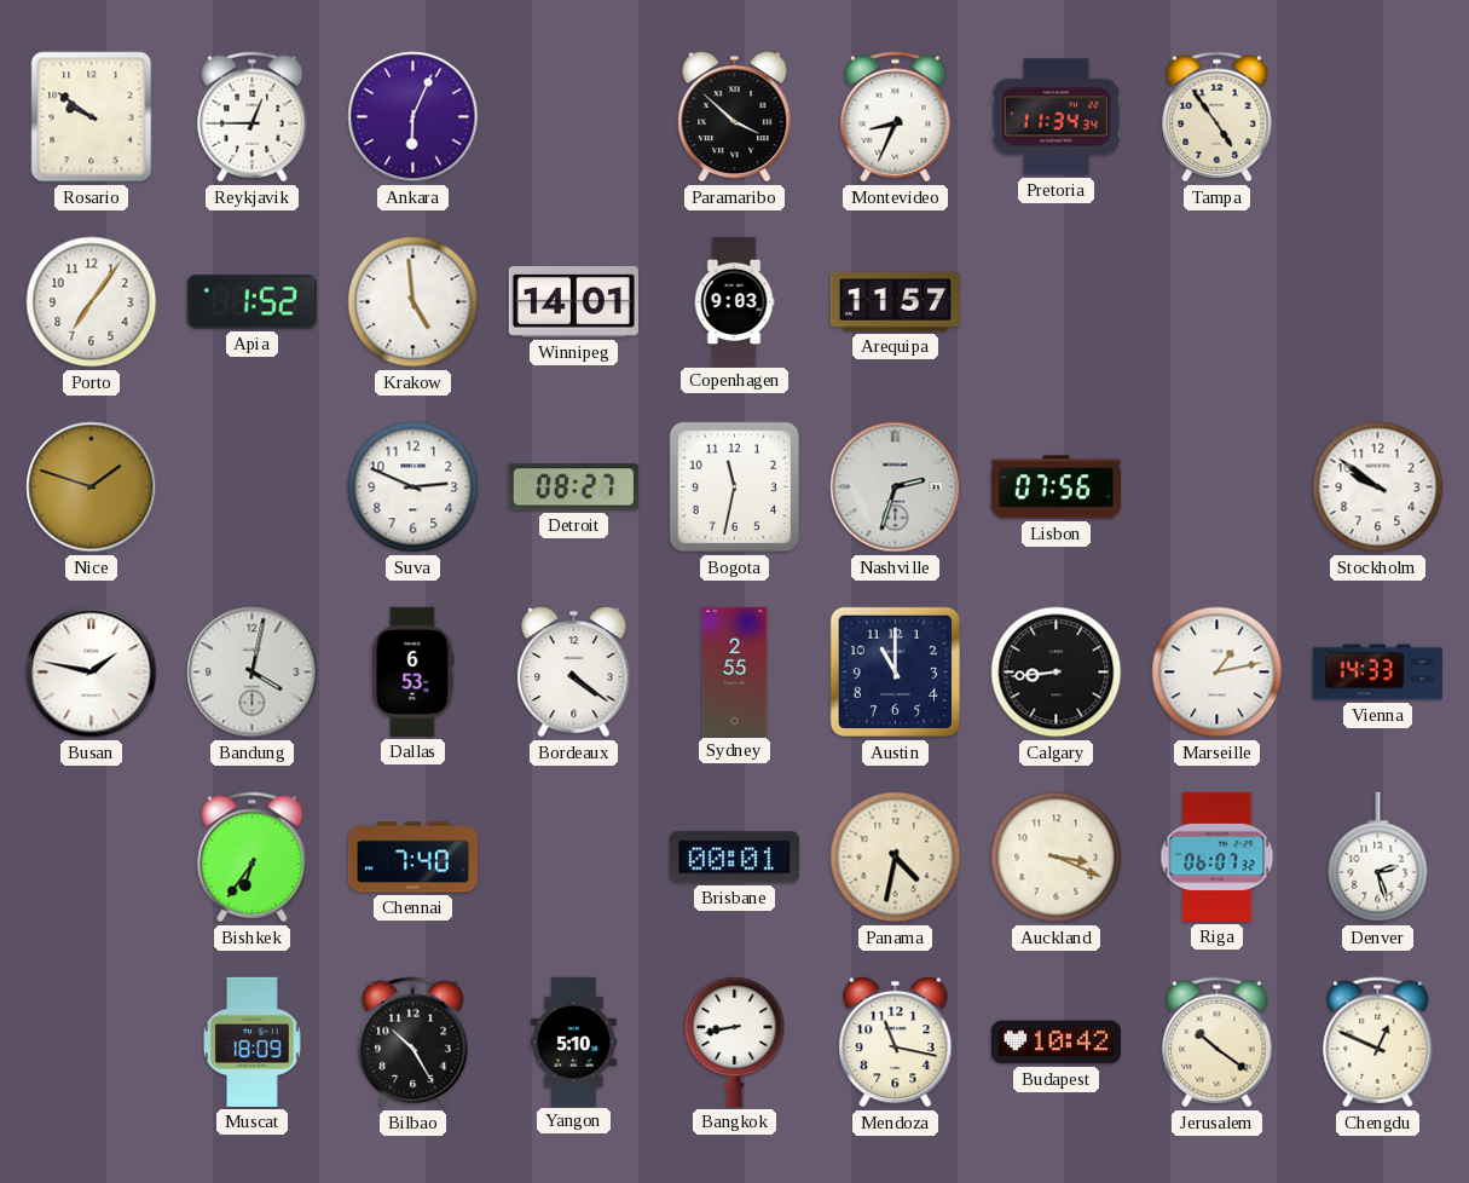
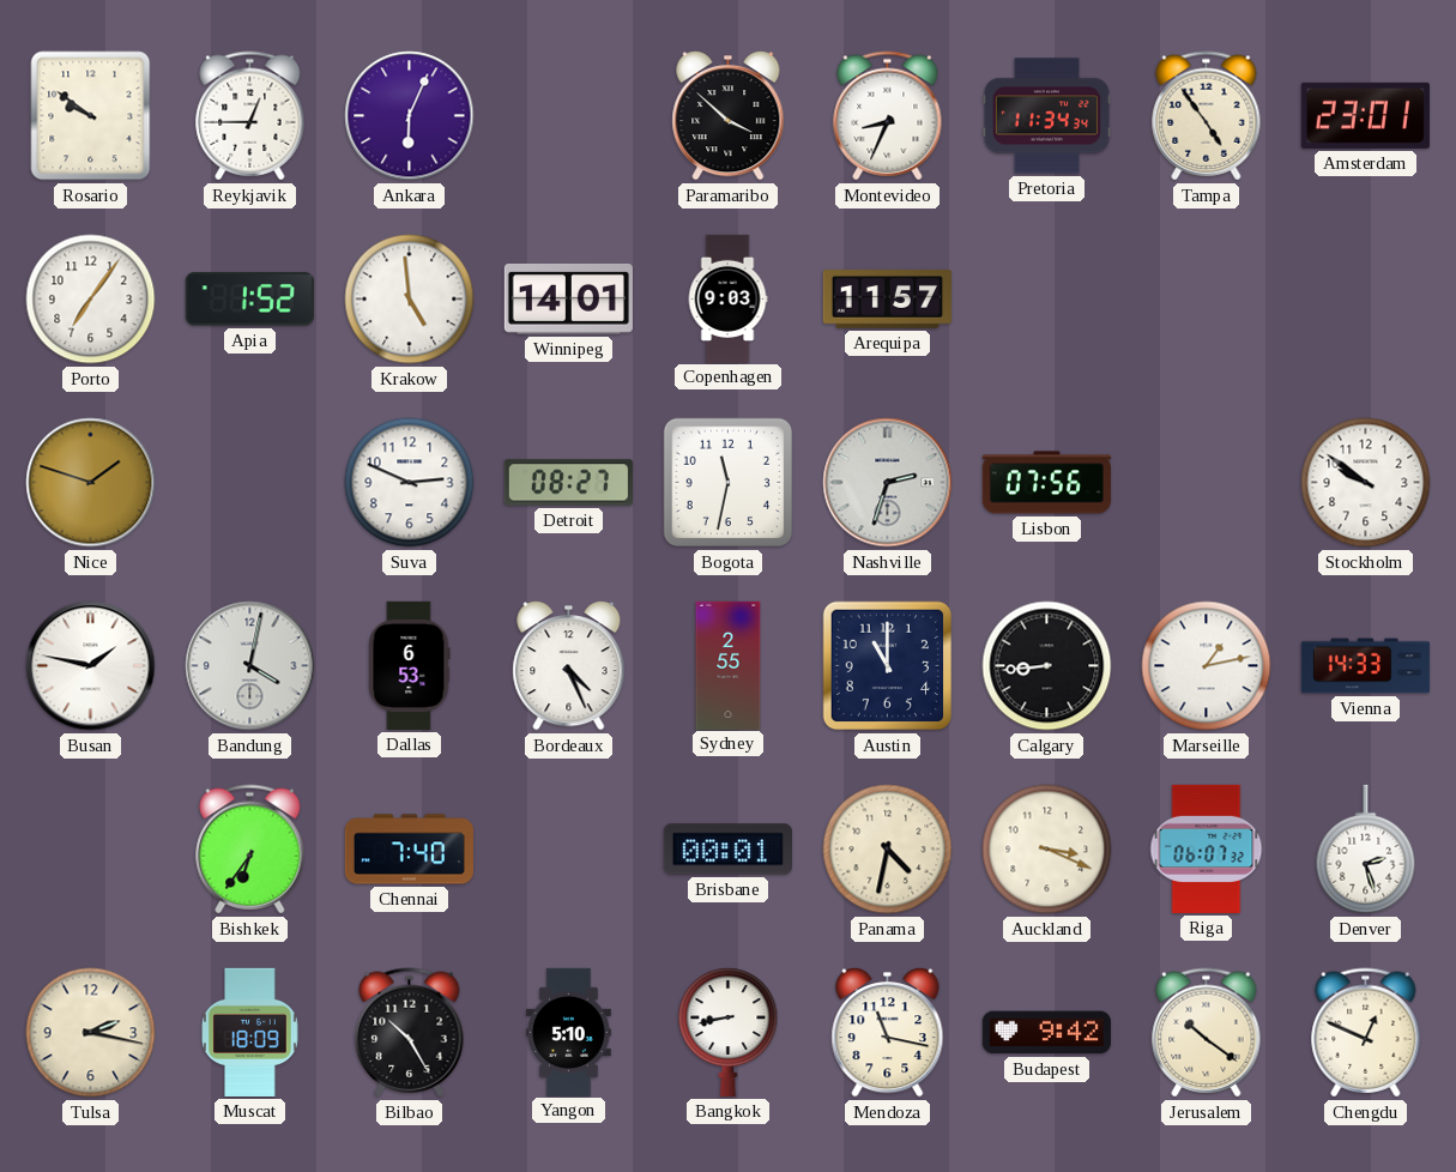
Amsterdam: none -> 23:01
Bordeaux: 4:21 -> 4:26
Tulsa: none -> 2:17
Budapest: 10:42 -> 9:42
